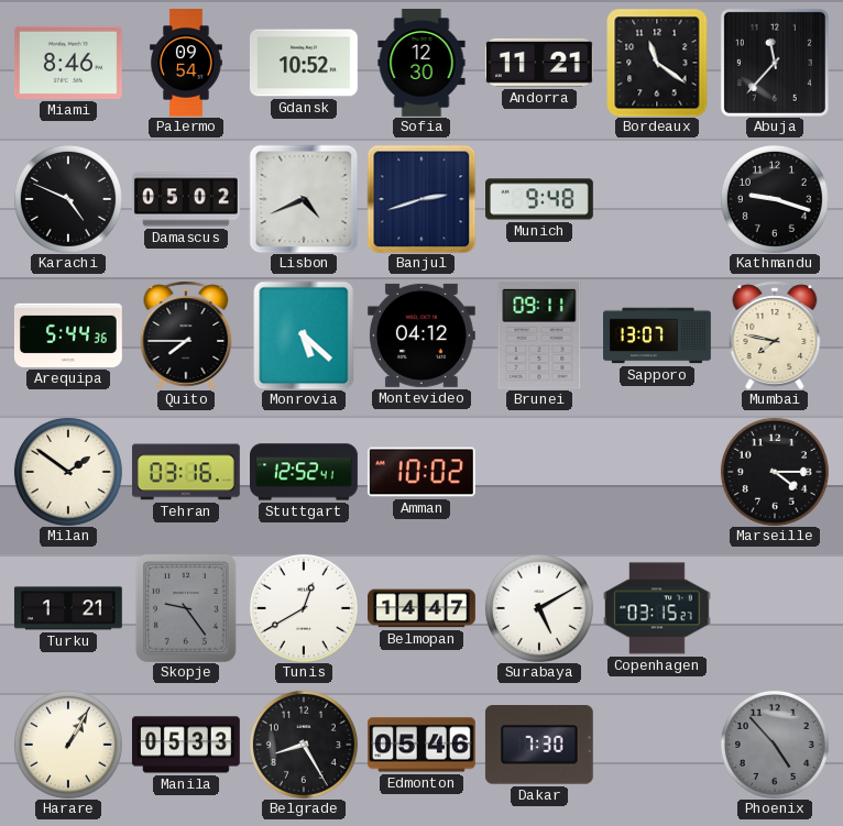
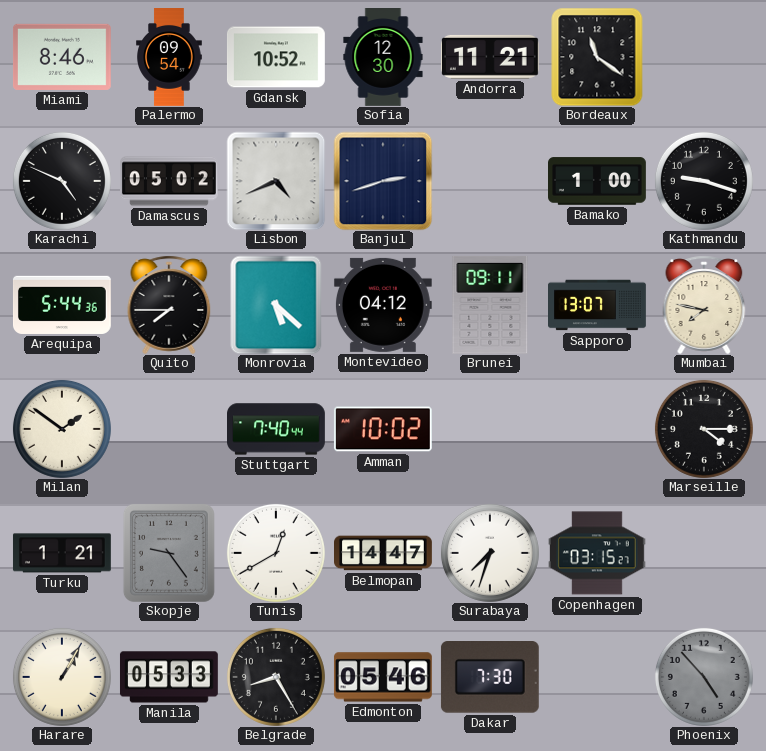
Abuja: 11:37 -> none
Munich: 9:48 -> none
Bamako: none -> 1:00
Tehran: 03:16 -> none
Stuttgart: 12:52 -> 7:40
Surabaya: 5:10 -> 7:33
